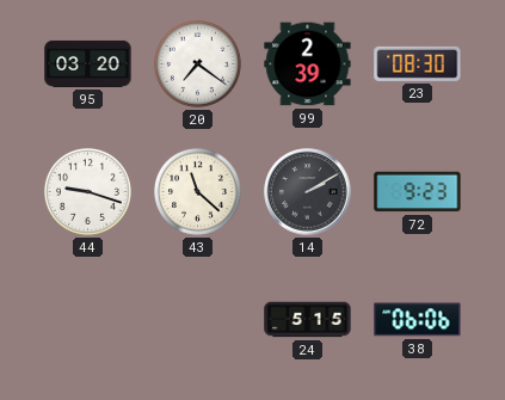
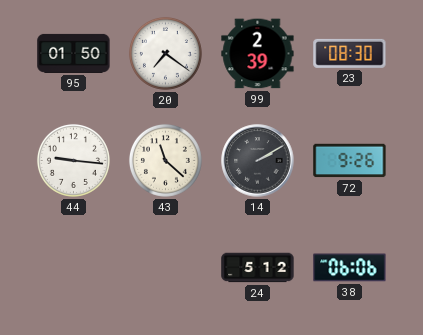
95: 03:20 -> 01:50
44: 9:18 -> 9:16
72: 9:23 -> 9:26
24: 5:15 -> 5:12
